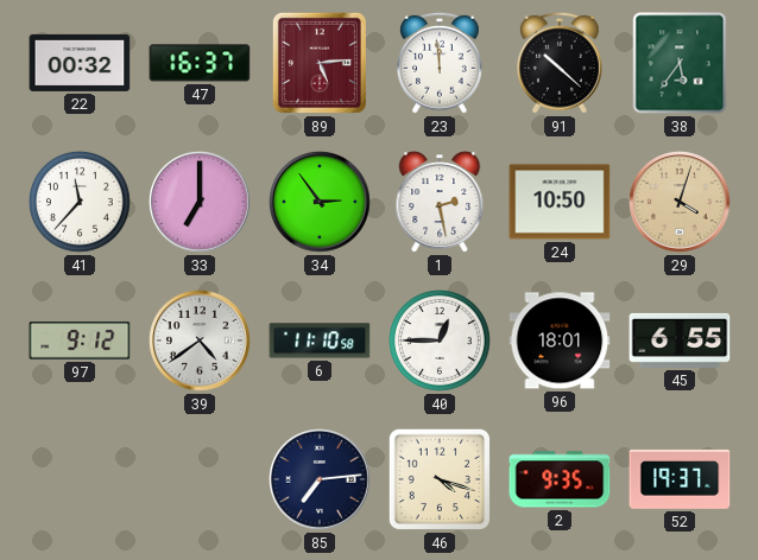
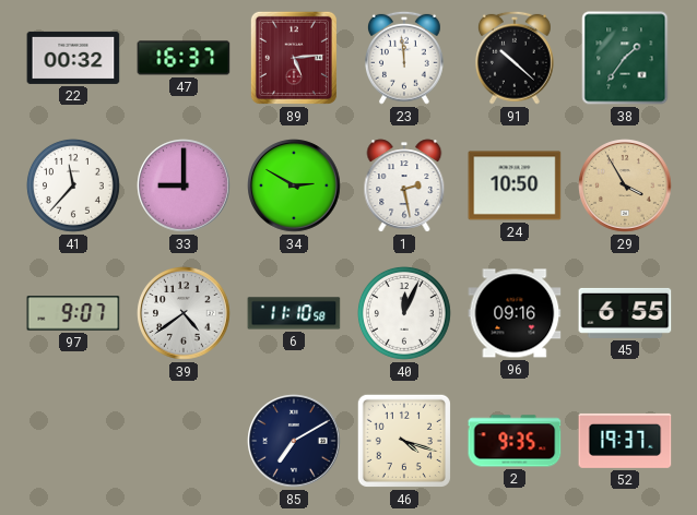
38: 5:36 -> 1:36
33: 7:00 -> 9:00
34: 2:54 -> 2:50
29: 4:03 -> 3:55
97: 9:12 -> 9:07
40: 12:45 -> 12:04
96: 18:01 -> 09:16
85: 7:14 -> 7:10
